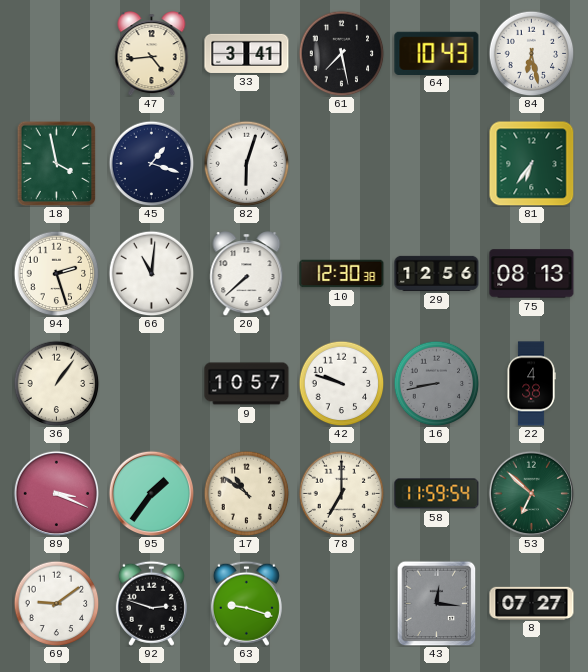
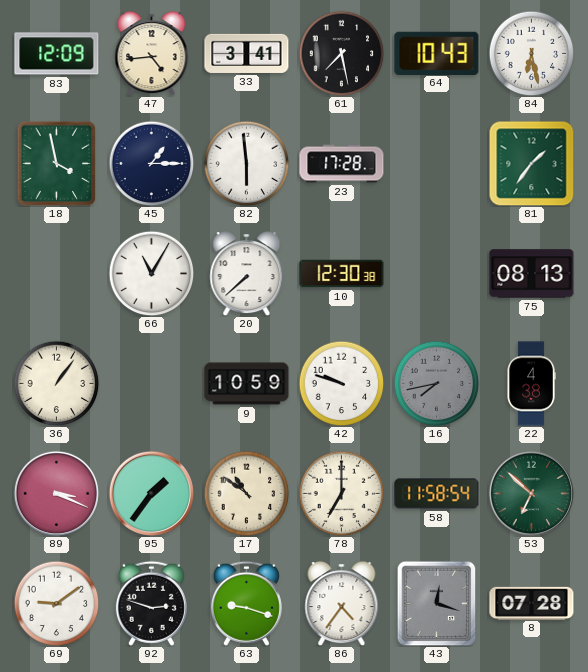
83: none -> 12:09
45: 1:18 -> 1:15
82: 6:03 -> 5:59
23: none -> 17:28
81: 6:36 -> 1:36
94: 2:27 -> none
66: 11:01 -> 11:05
29: 12:56 -> none
9: 10:57 -> 10:59
16: 8:43 -> 7:43
58: 11:59 -> 11:58
86: none -> 4:36
43: 12:16 -> 12:18
8: 07:27 -> 07:28
